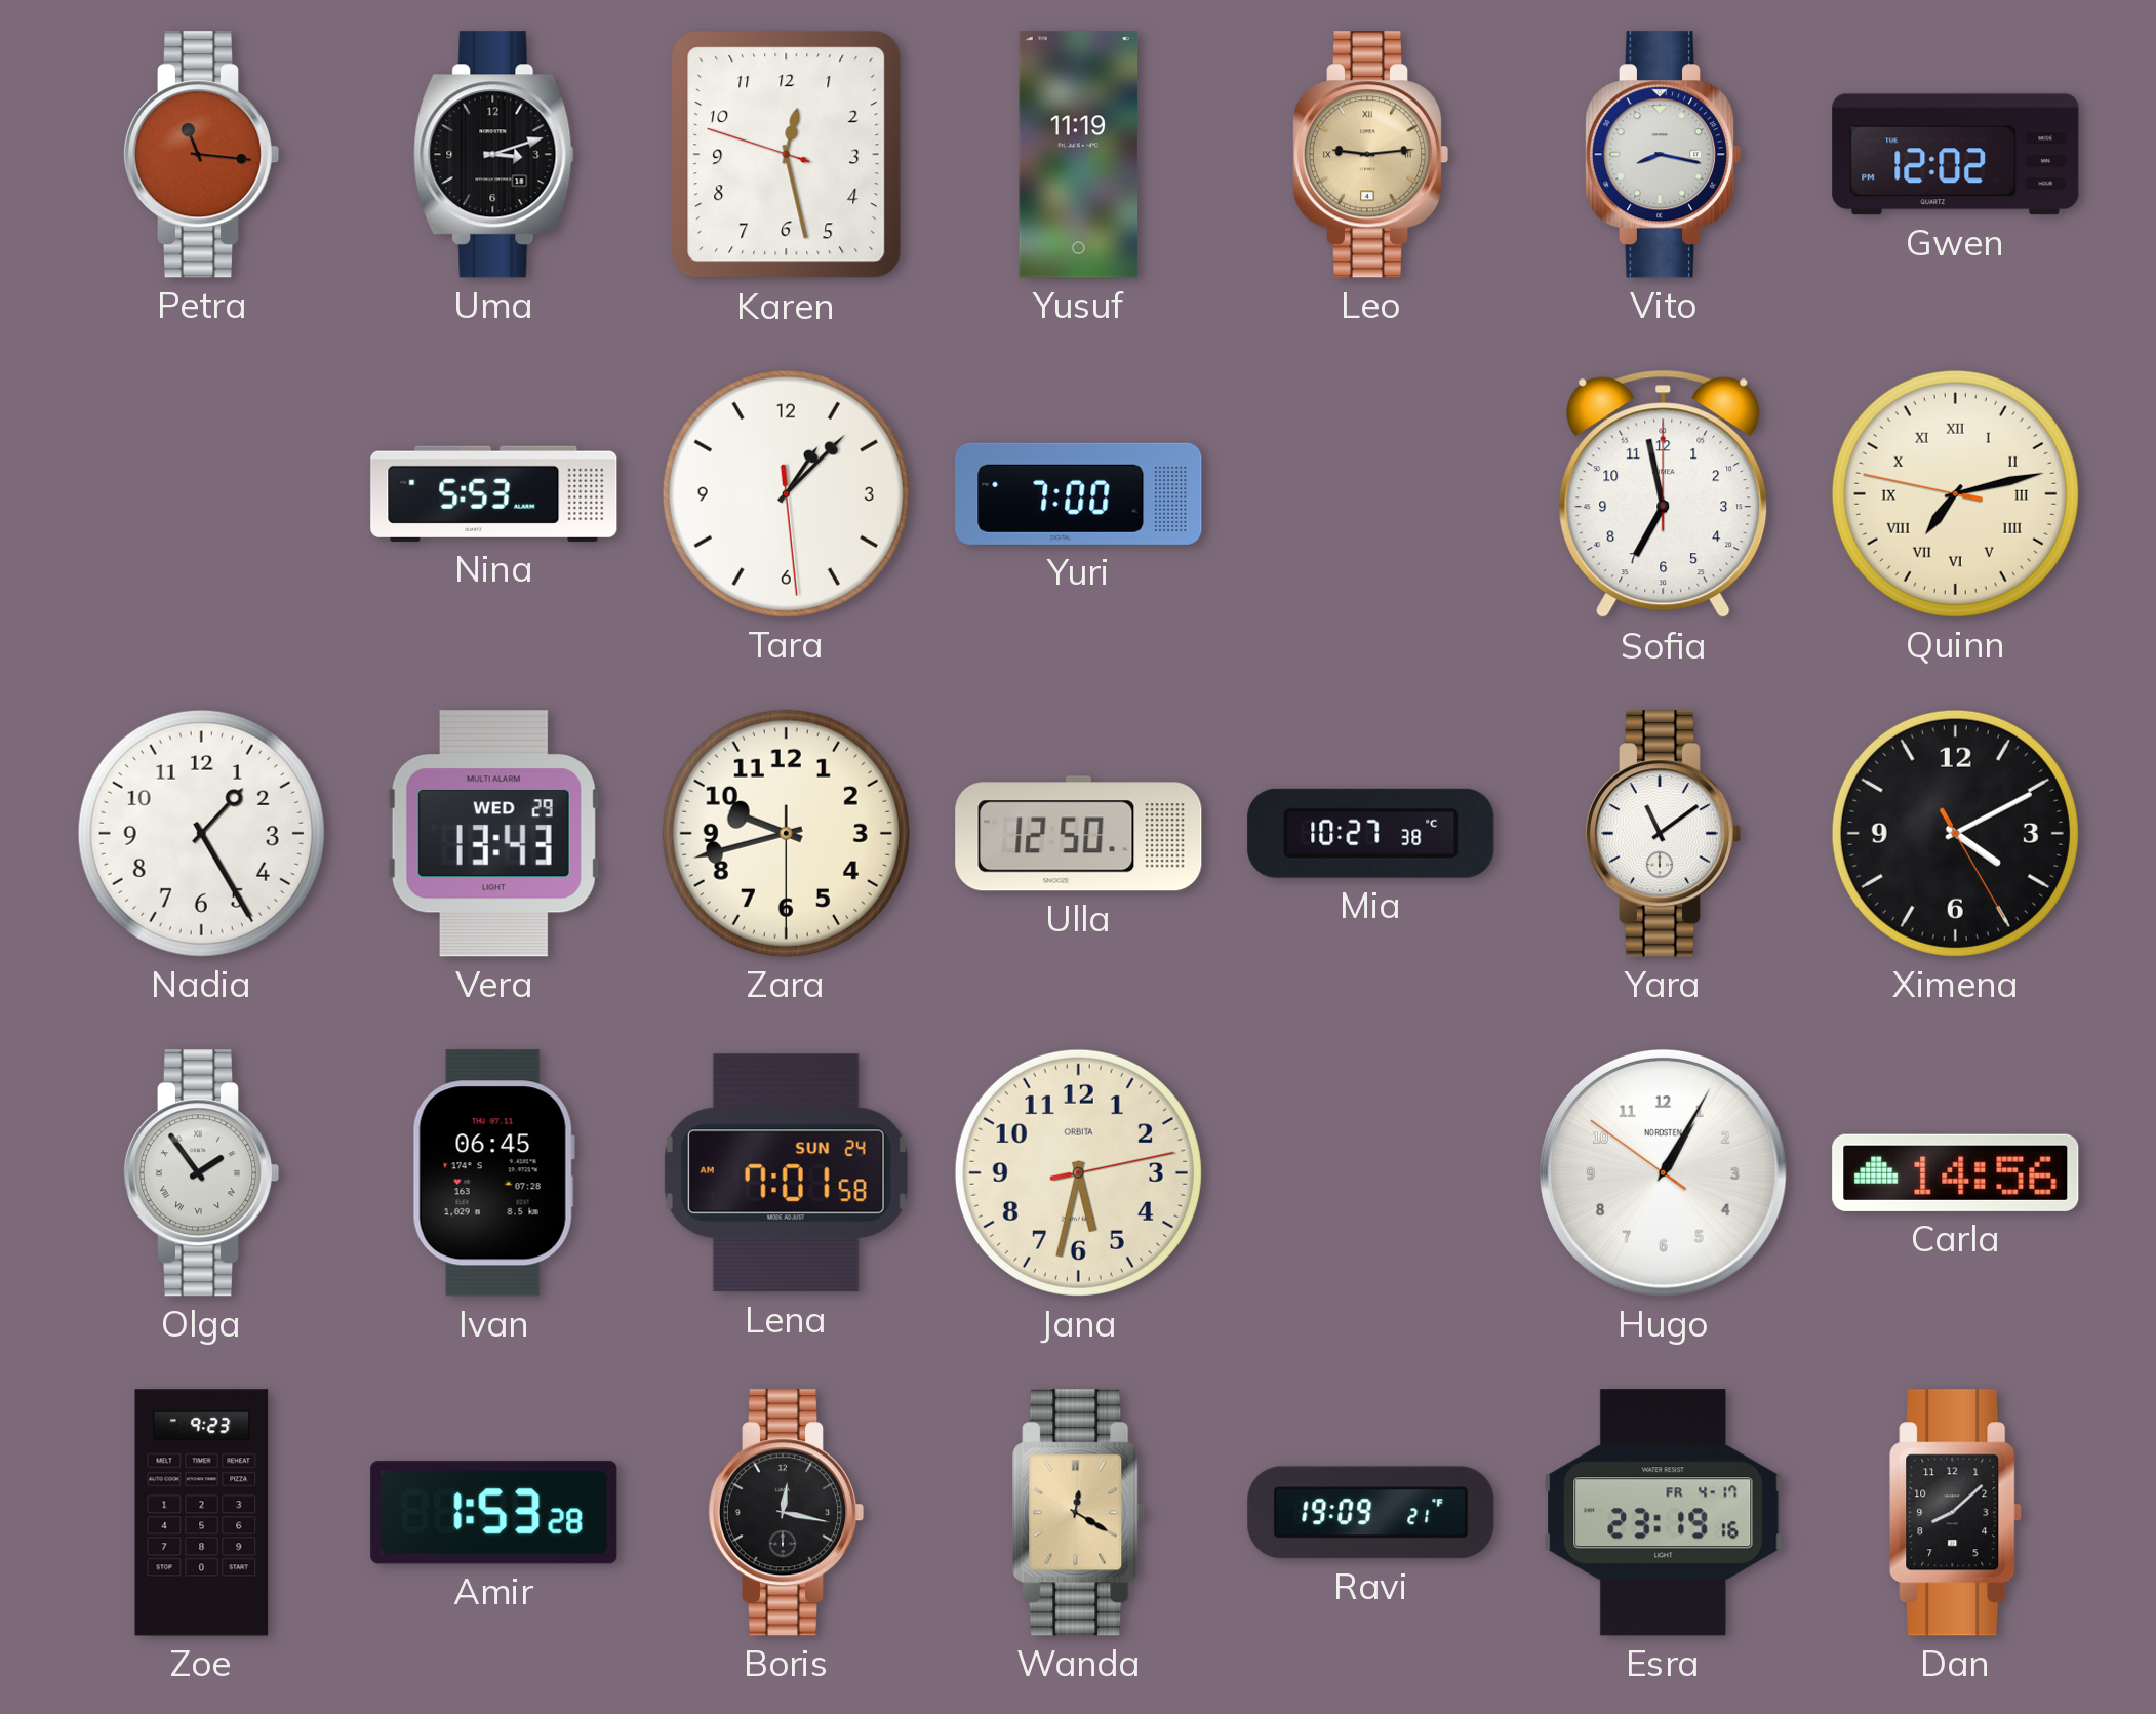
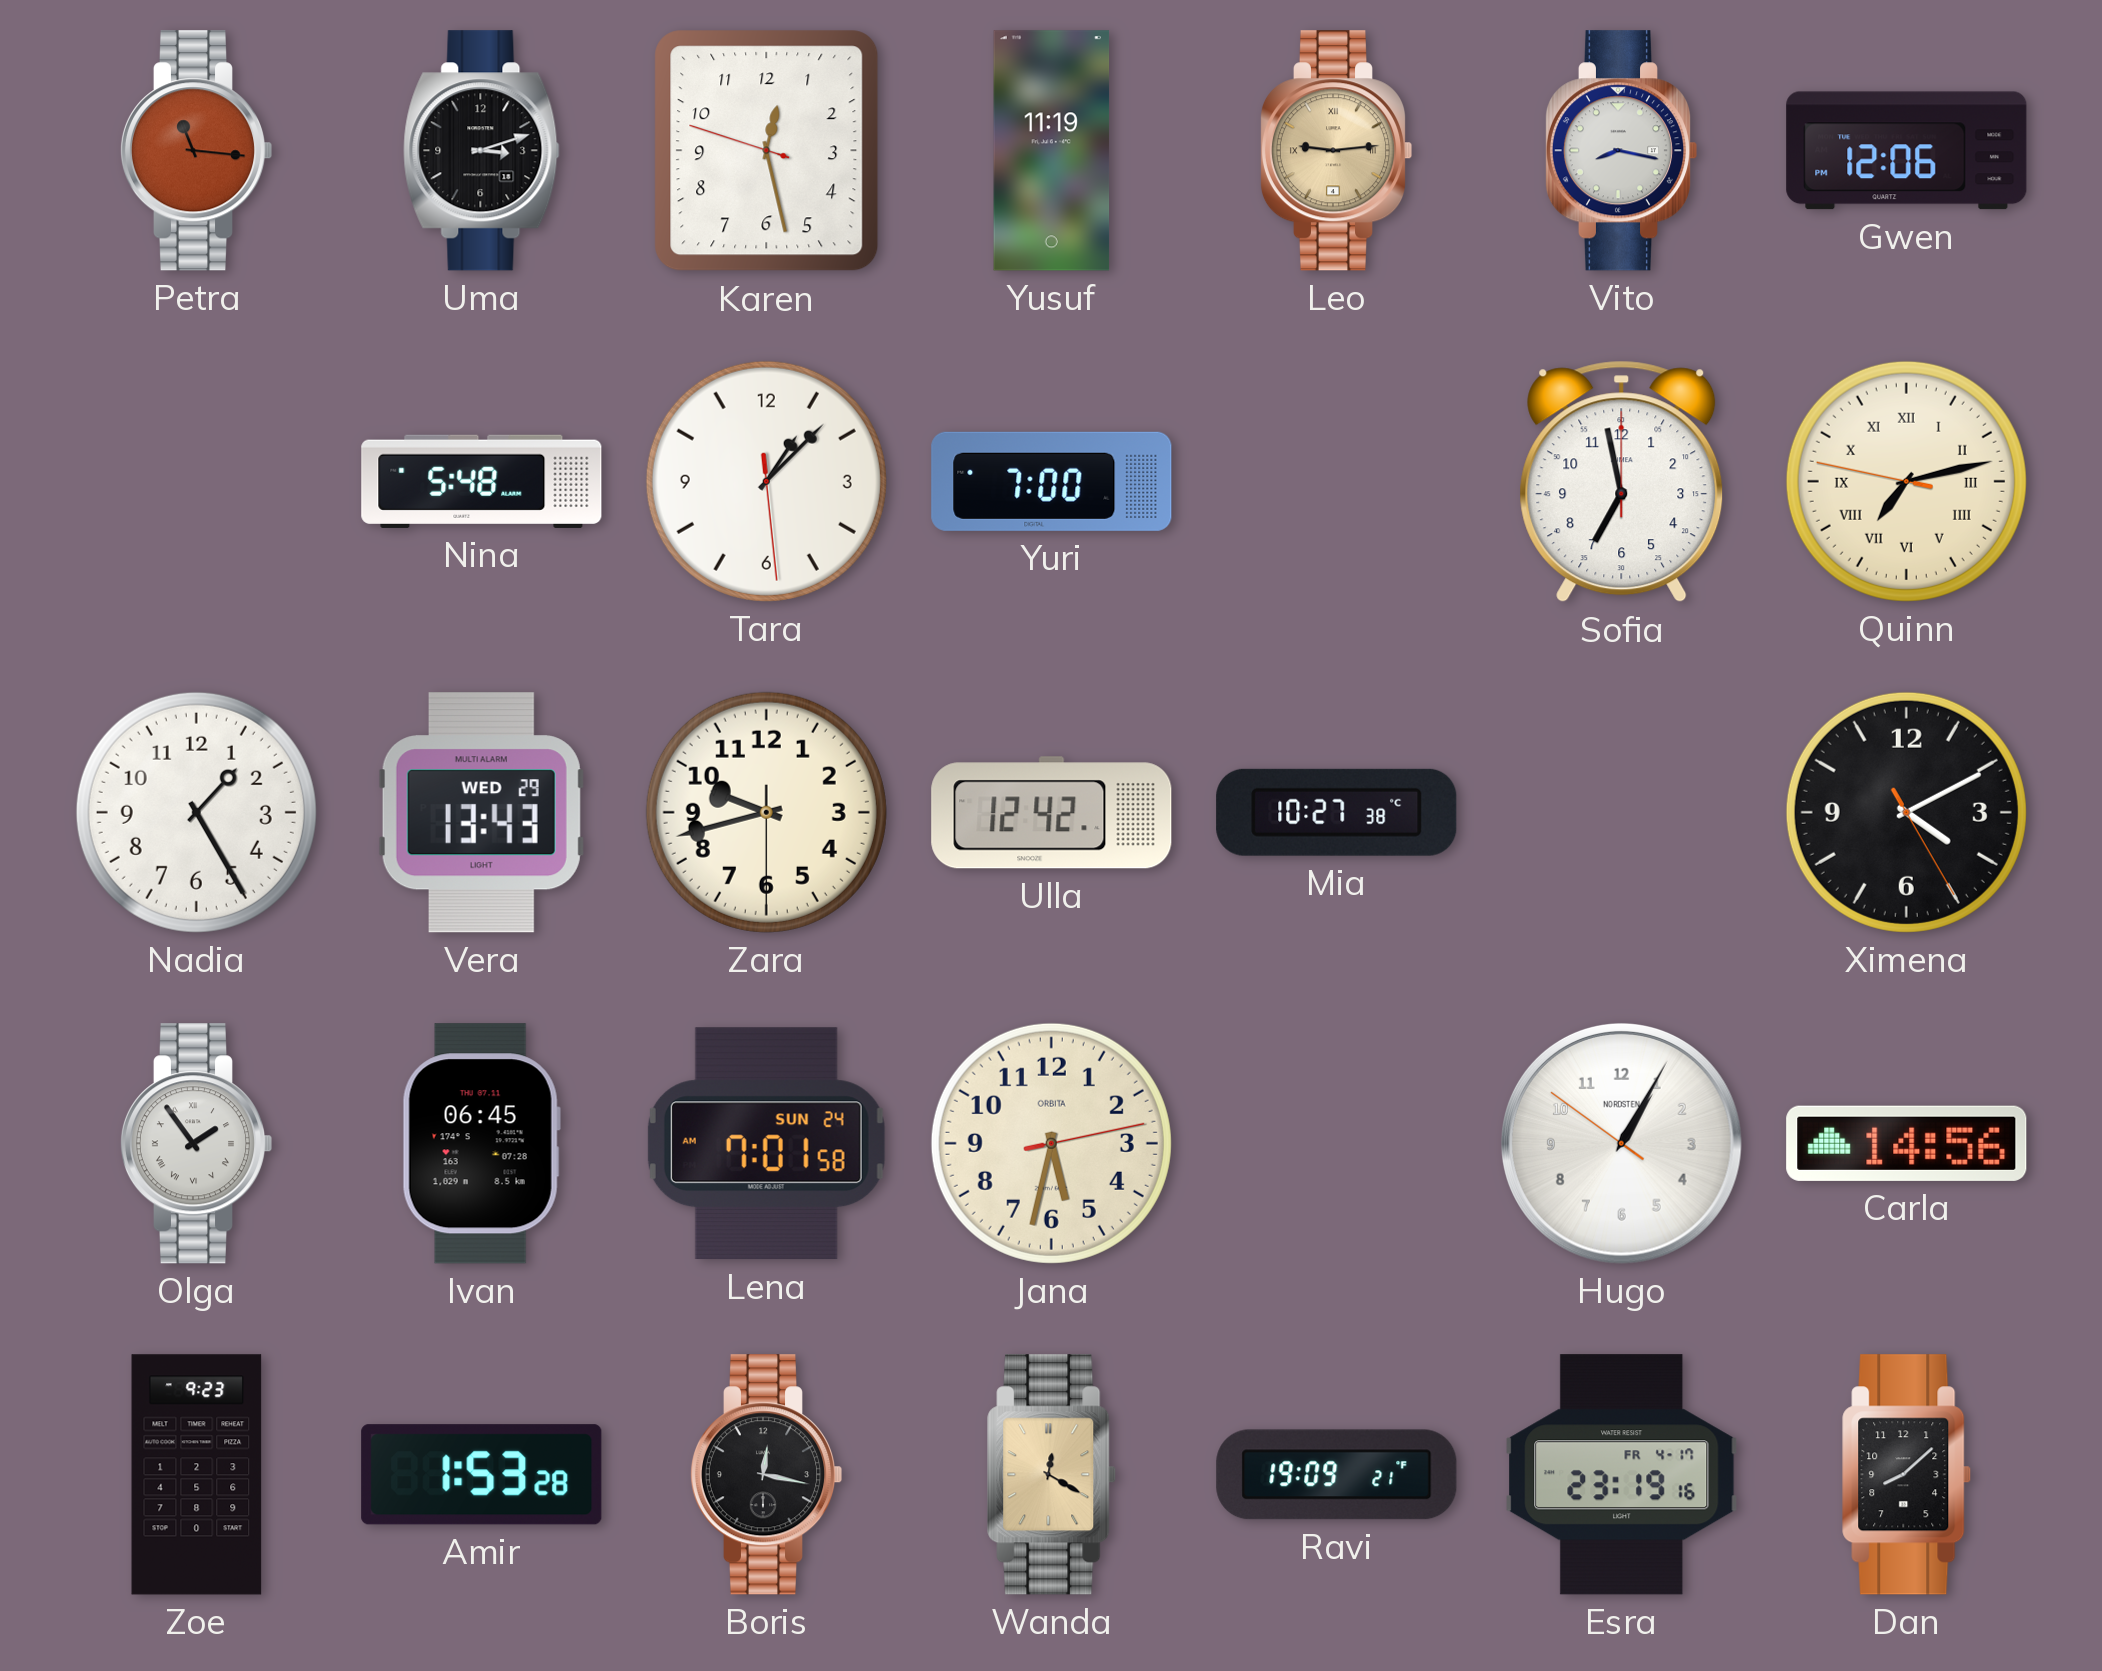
Gwen: 12:02 -> 12:06
Nina: 5:53 -> 5:48
Ulla: 12:50 -> 12:42
Yara: 11:09 -> none
